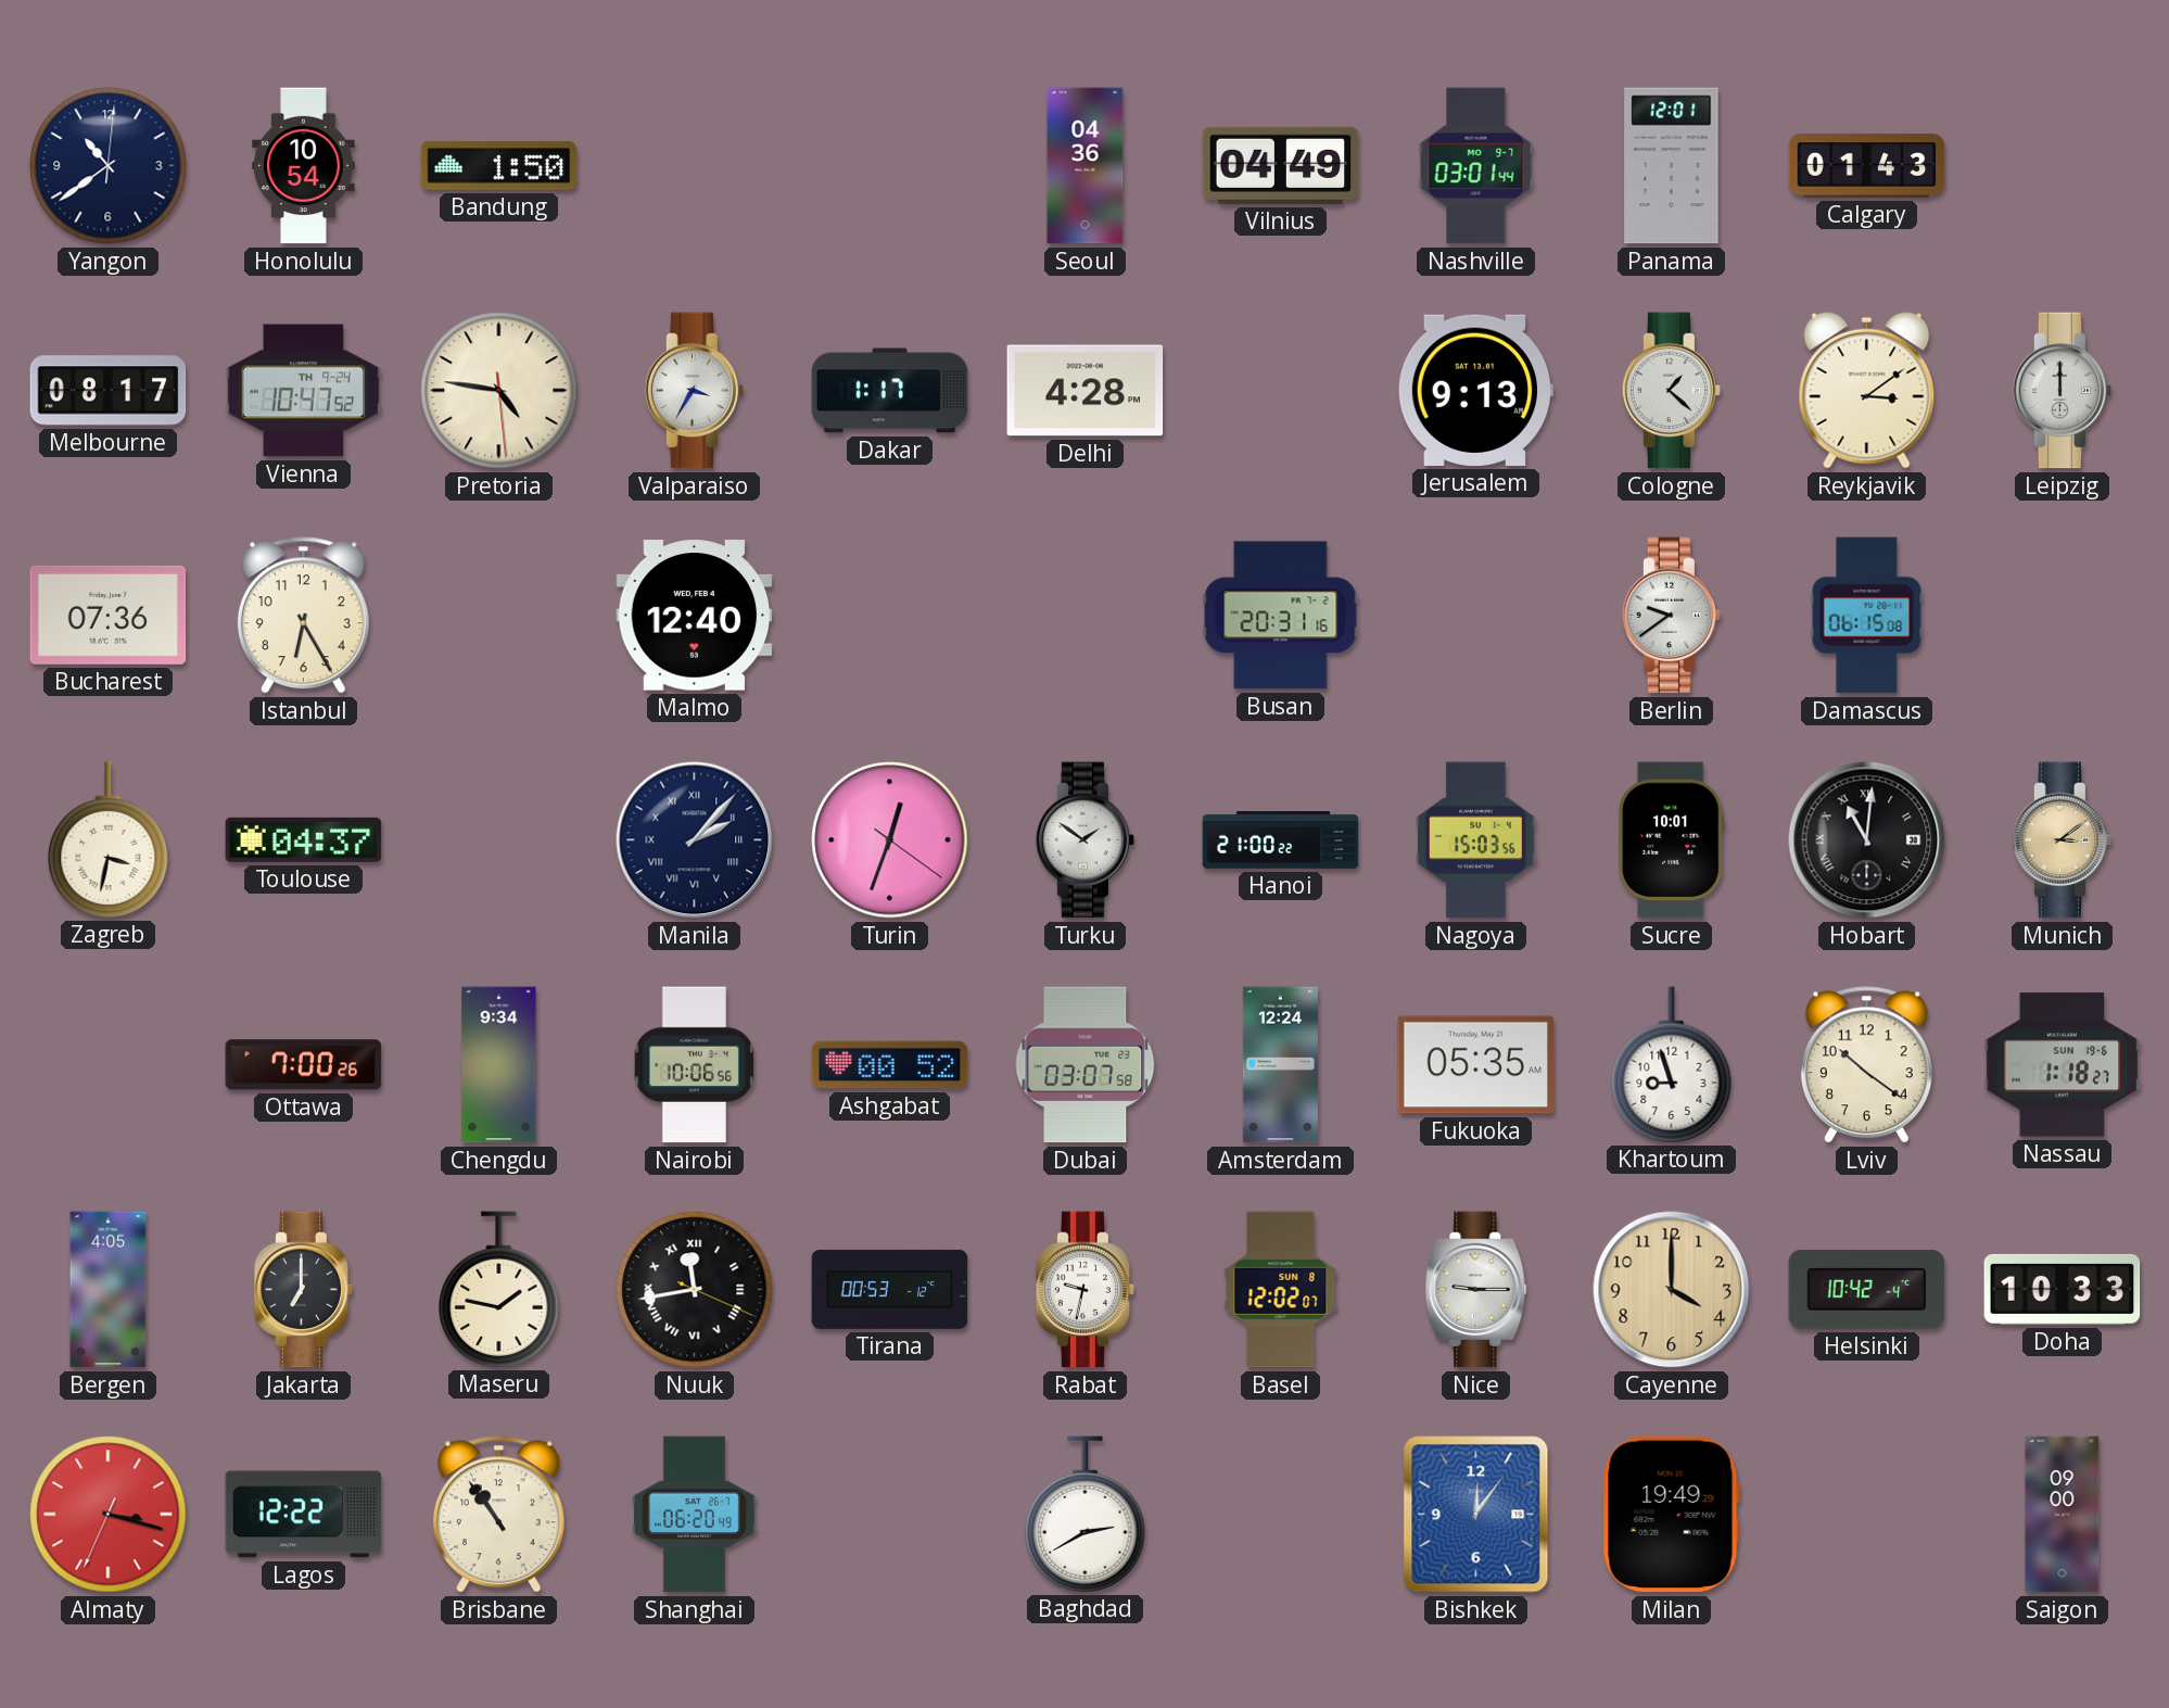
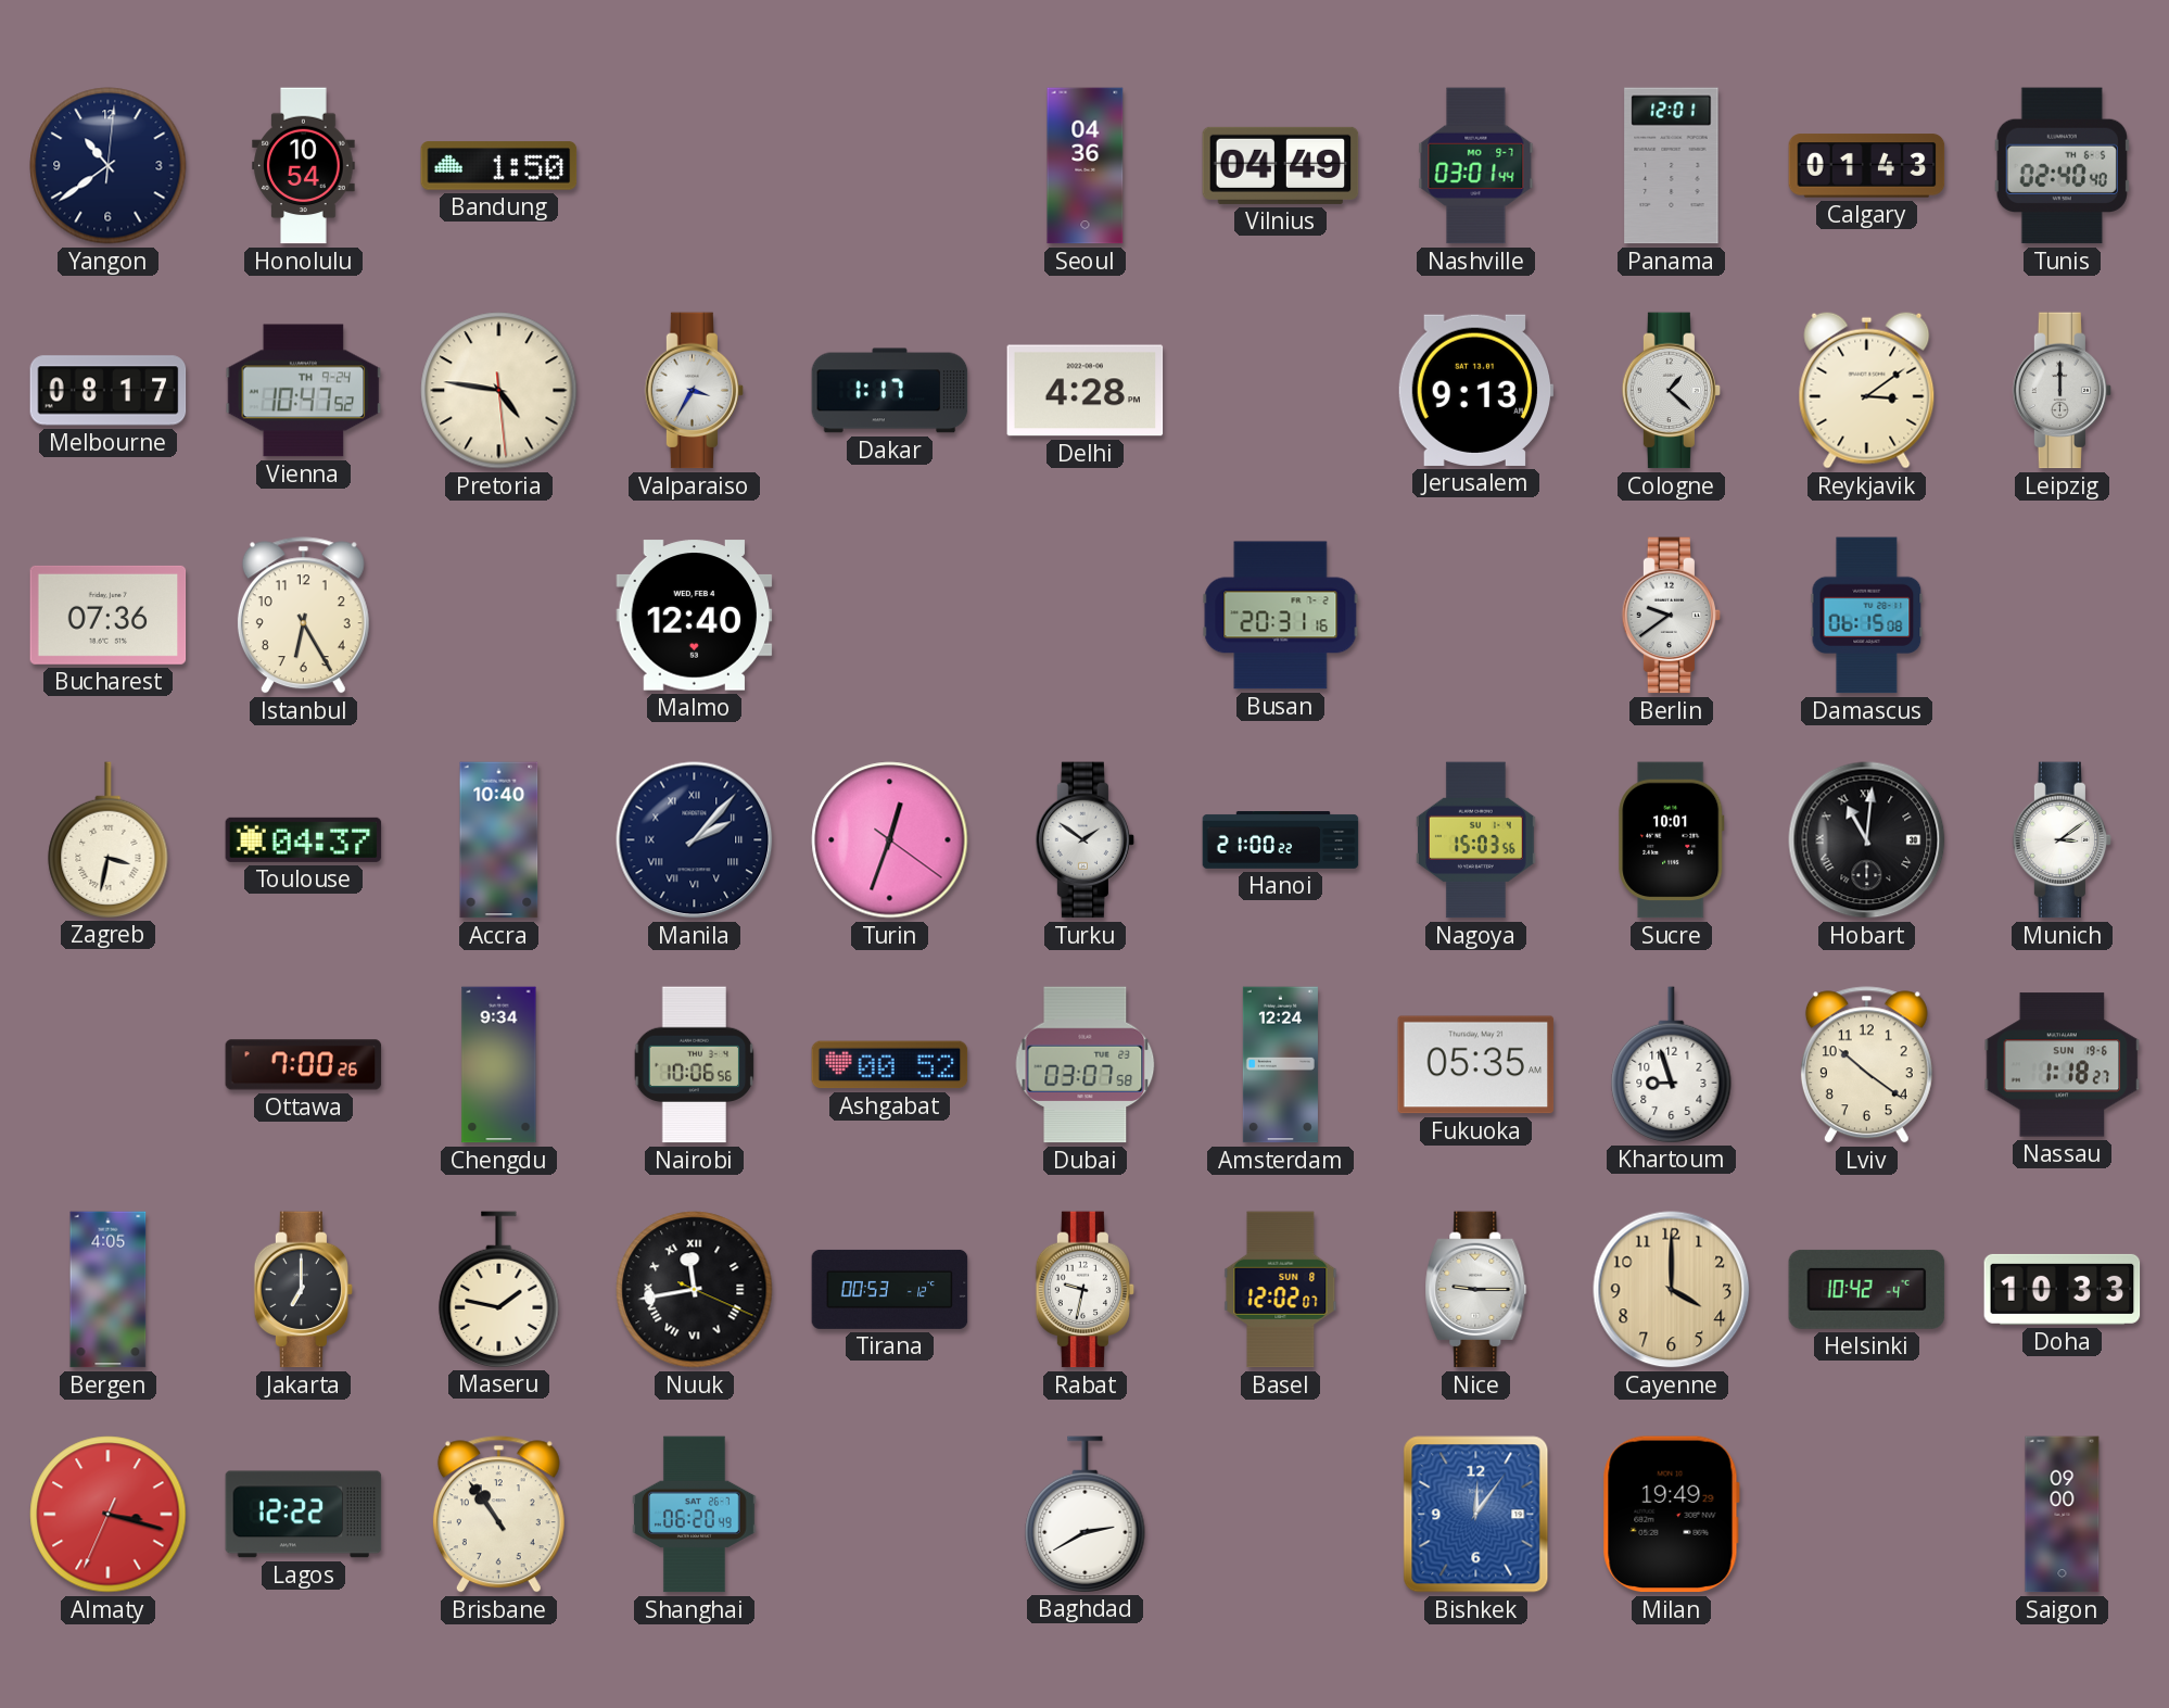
Tunis: none -> 02:40
Accra: none -> 10:40
Munich dial: champagne -> white
